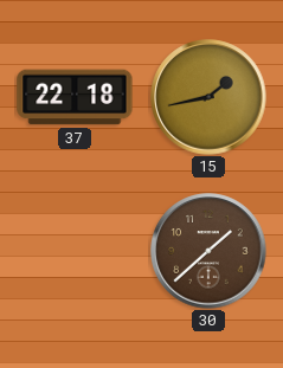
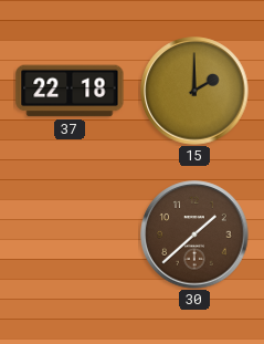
15: 1:43 -> 2:00
